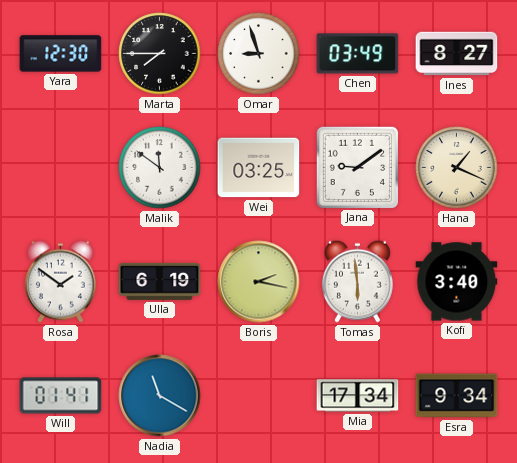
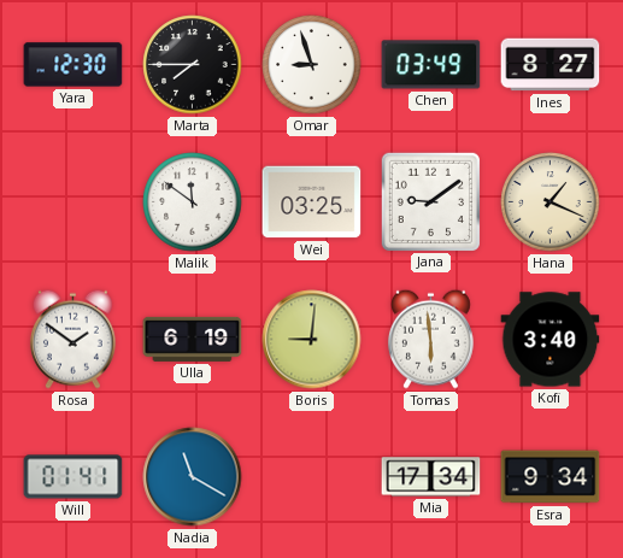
Boris: 2:17 -> 9:01
